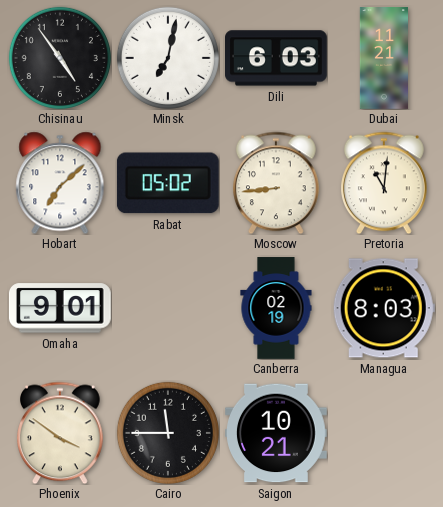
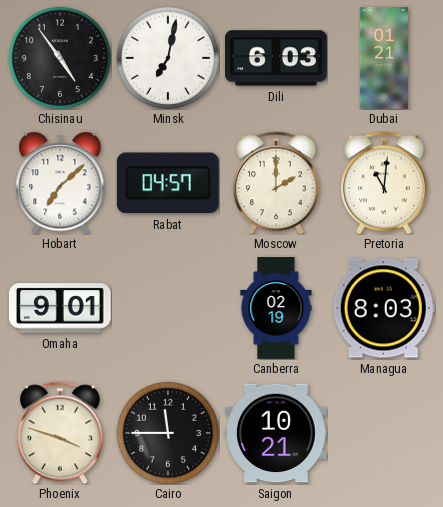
Dubai: 11:21 -> 01:21
Rabat: 05:02 -> 04:57
Moscow: 8:44 -> 2:00
Phoenix: 3:51 -> 3:48
